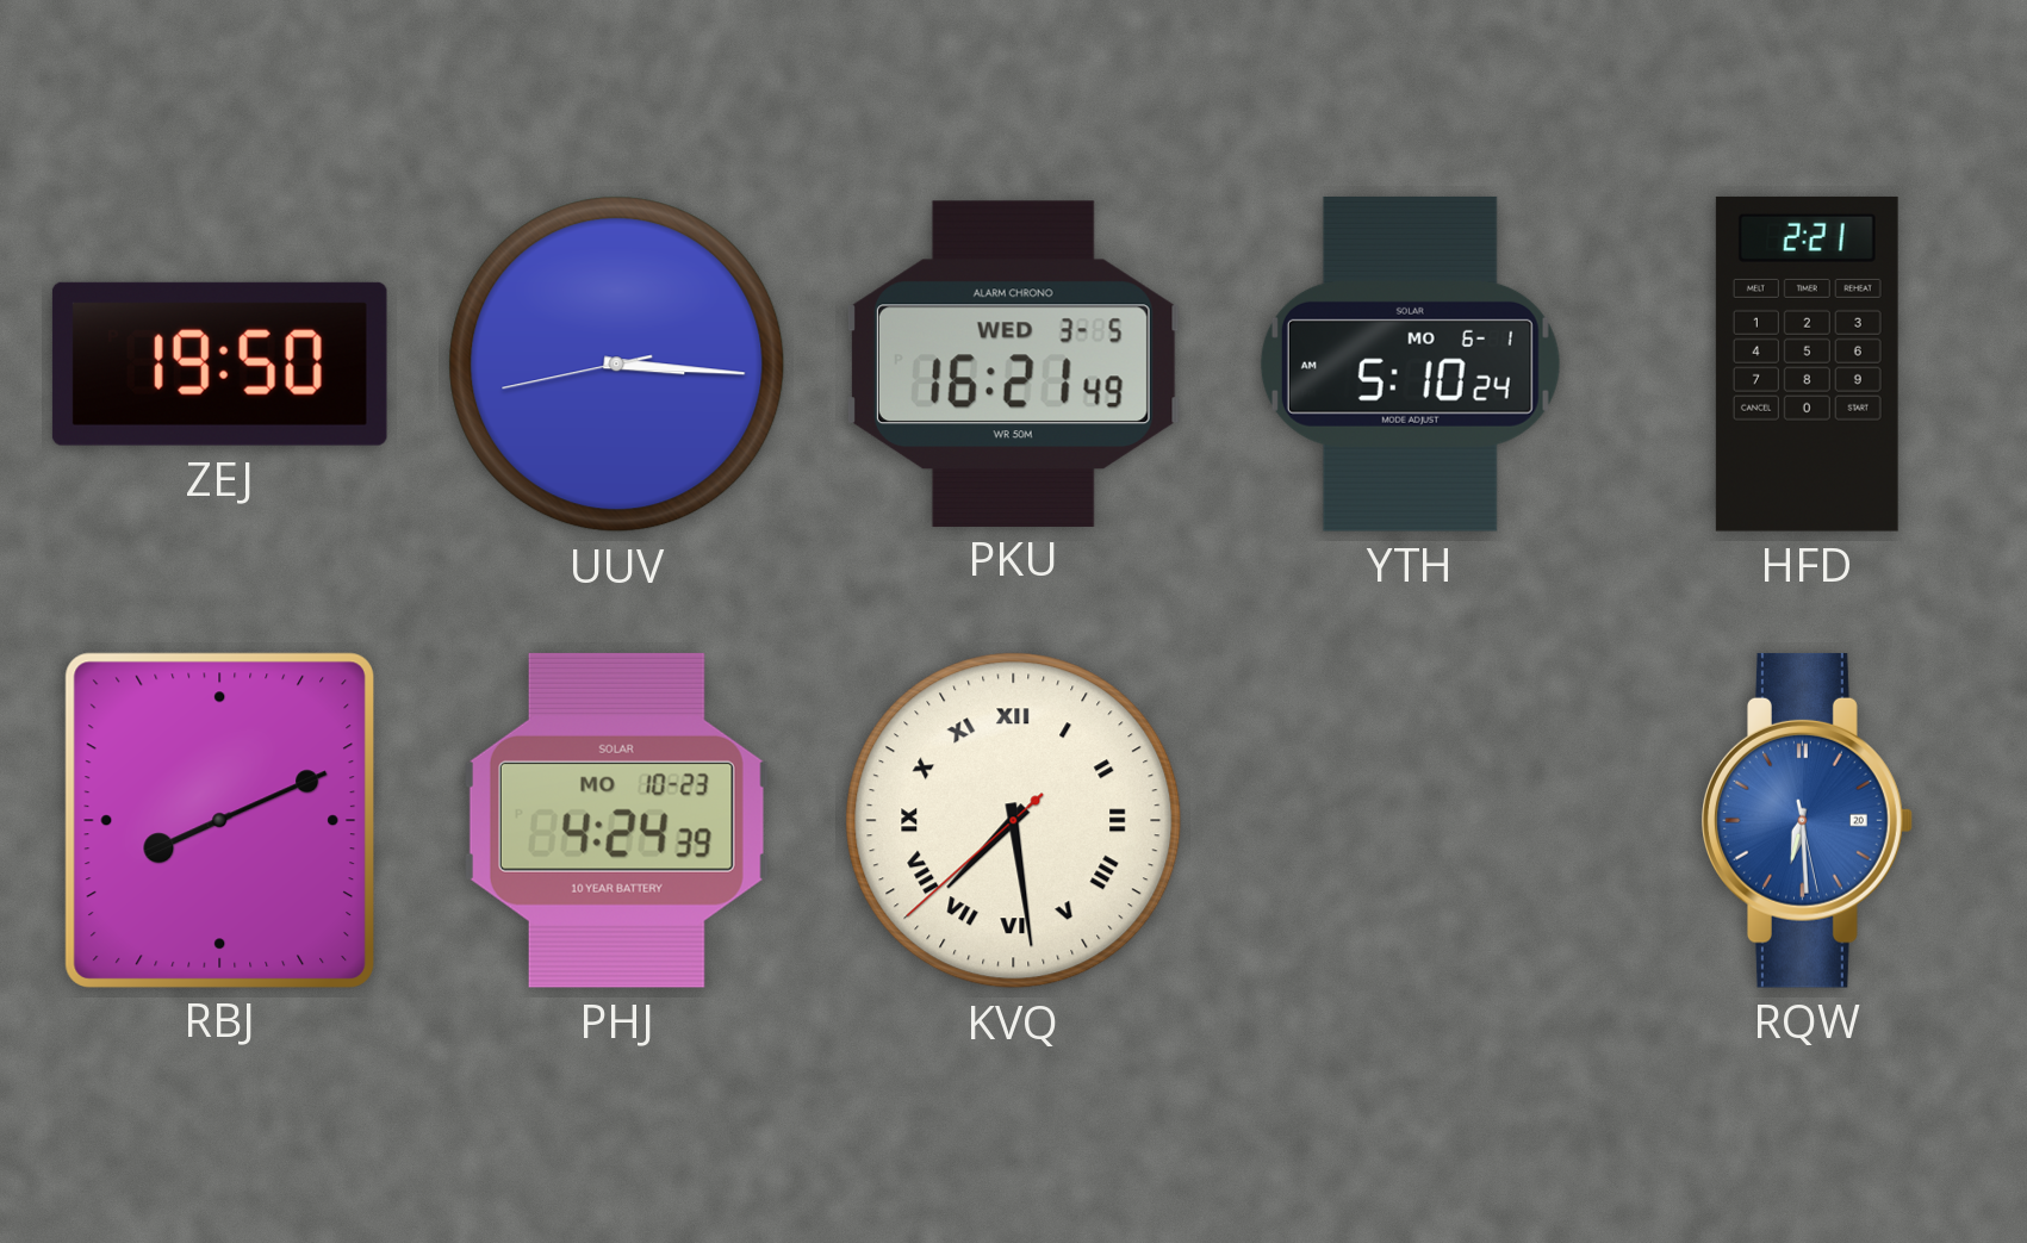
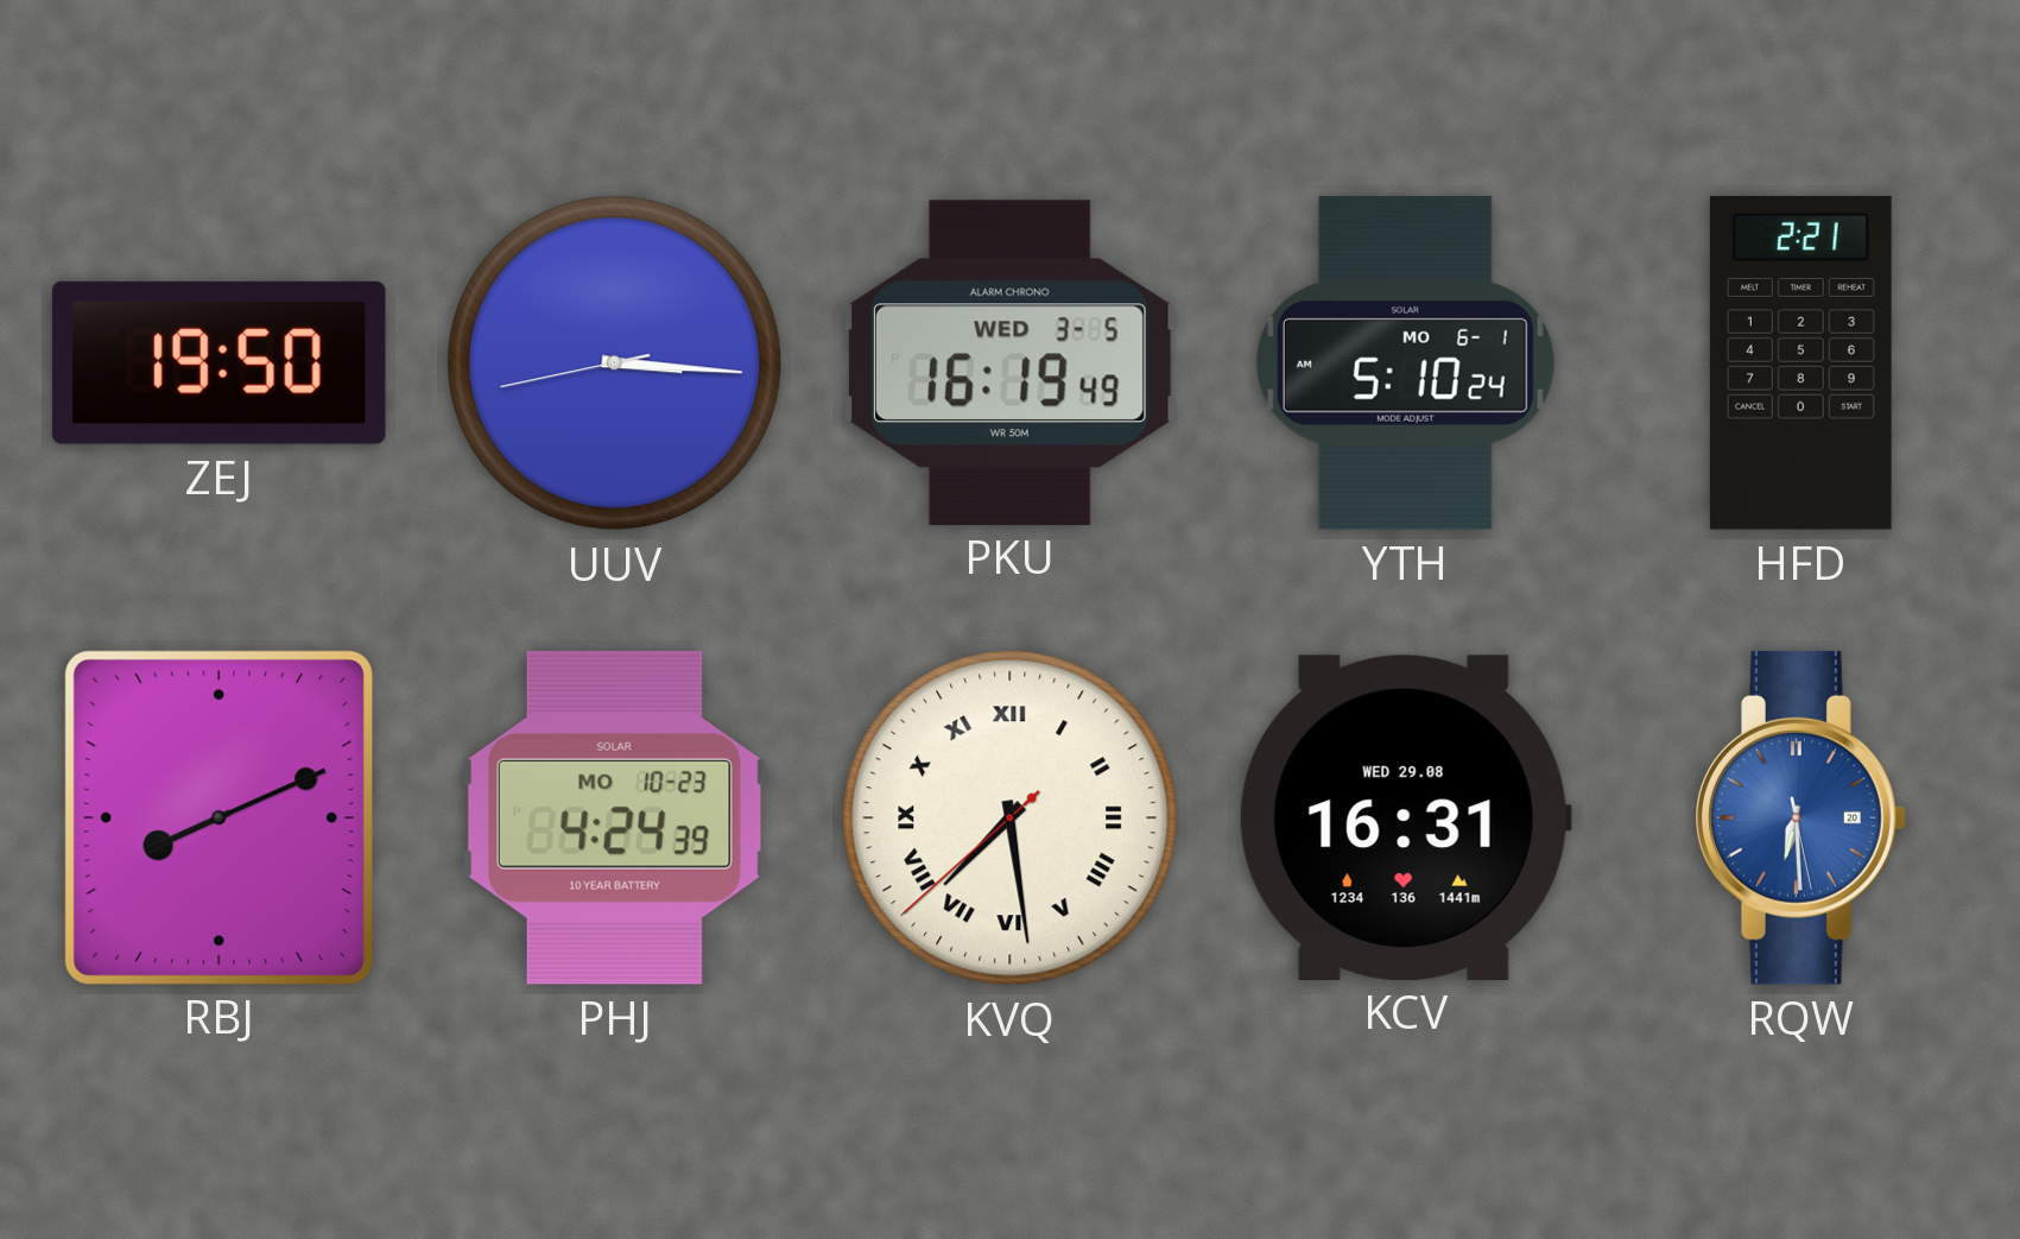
PKU: 16:21 -> 16:19
KCV: none -> 16:31
